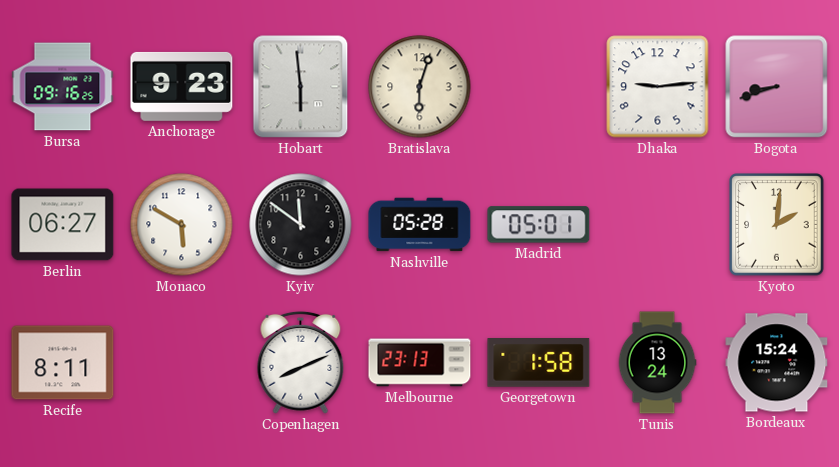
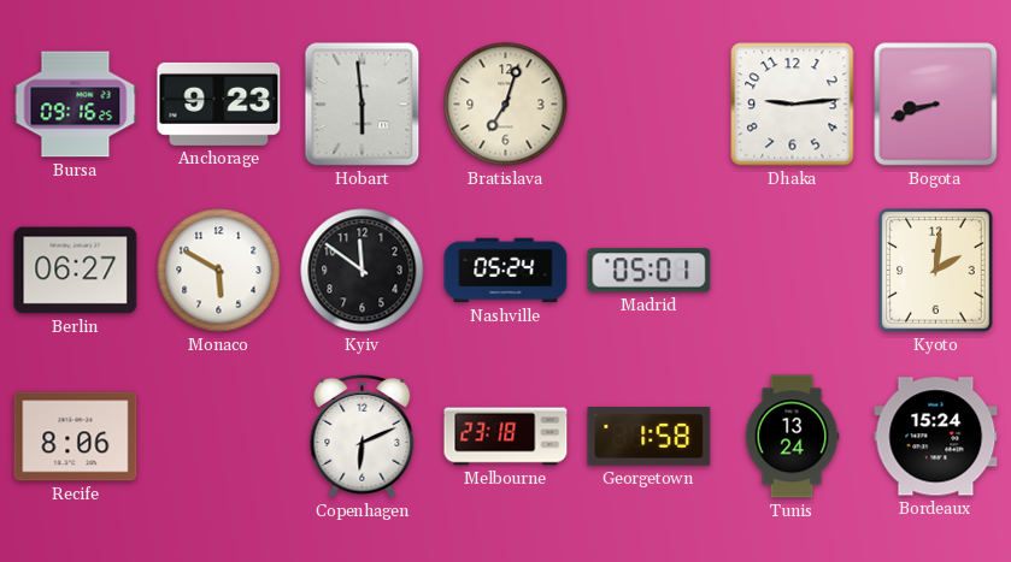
Bratislava: 6:03 -> 7:03
Nashville: 05:28 -> 05:24
Recife: 8:11 -> 8:06
Copenhagen: 8:11 -> 6:11
Melbourne: 23:13 -> 23:18
